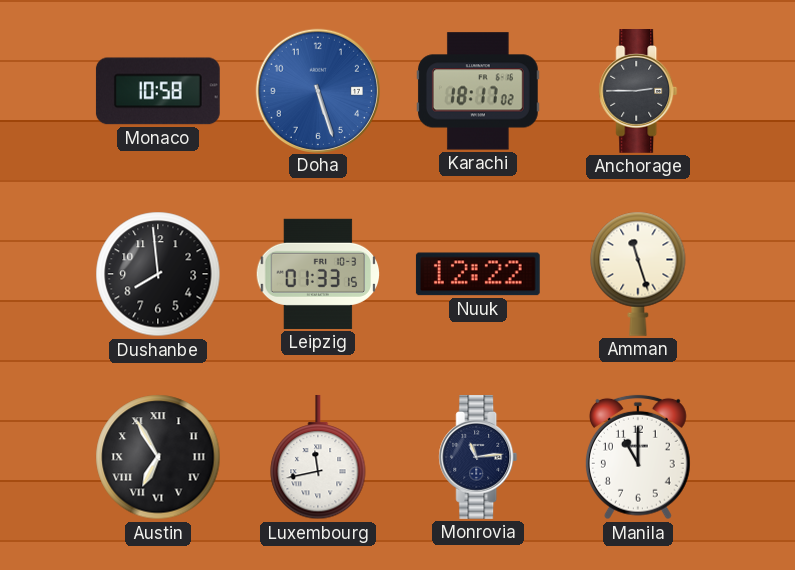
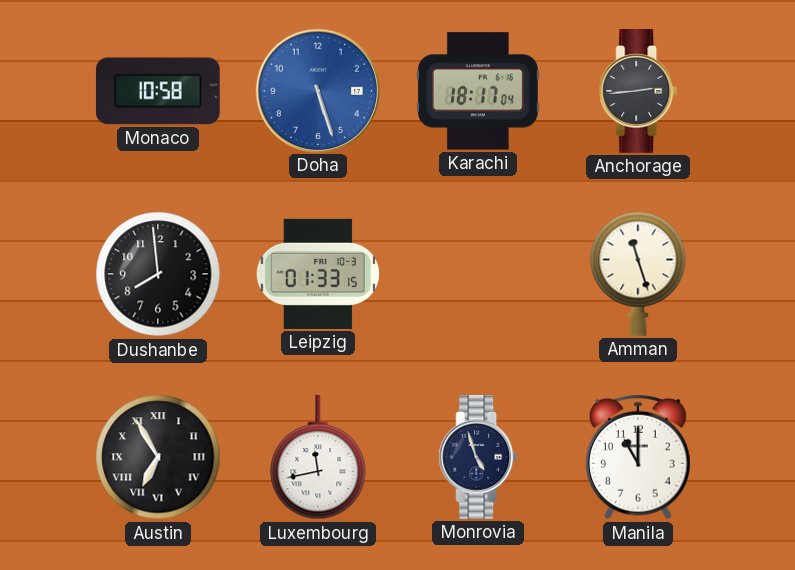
Karachi: 18:17:02 -> 18:17:04
Anchorage: 2:45 -> 2:44
Nuuk: 12:22 -> none
Monrovia: 11:14 -> 4:57
